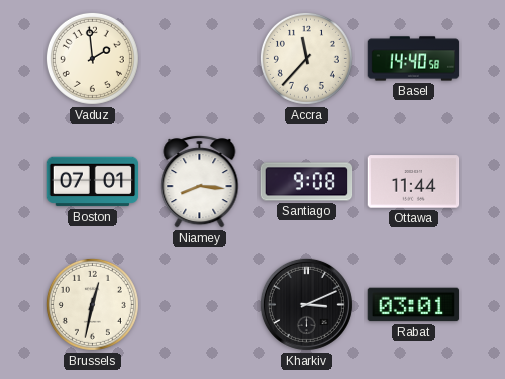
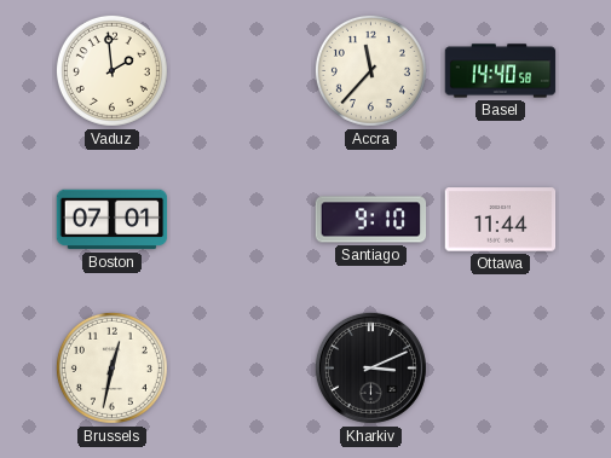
Niamey: 8:16 -> none
Santiago: 9:08 -> 9:10
Rabat: 03:01 -> none
